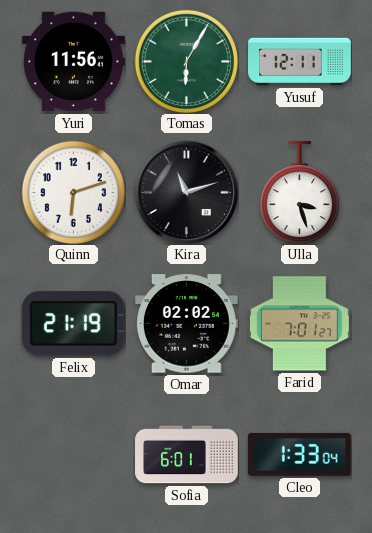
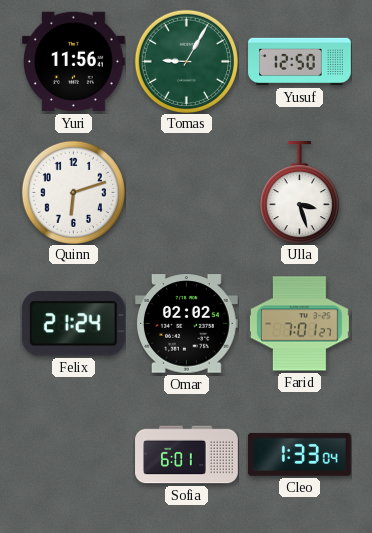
Tomas: 6:05 -> 9:05
Yusuf: 12:11 -> 12:50
Kira: 11:12 -> none
Felix: 21:19 -> 21:24
